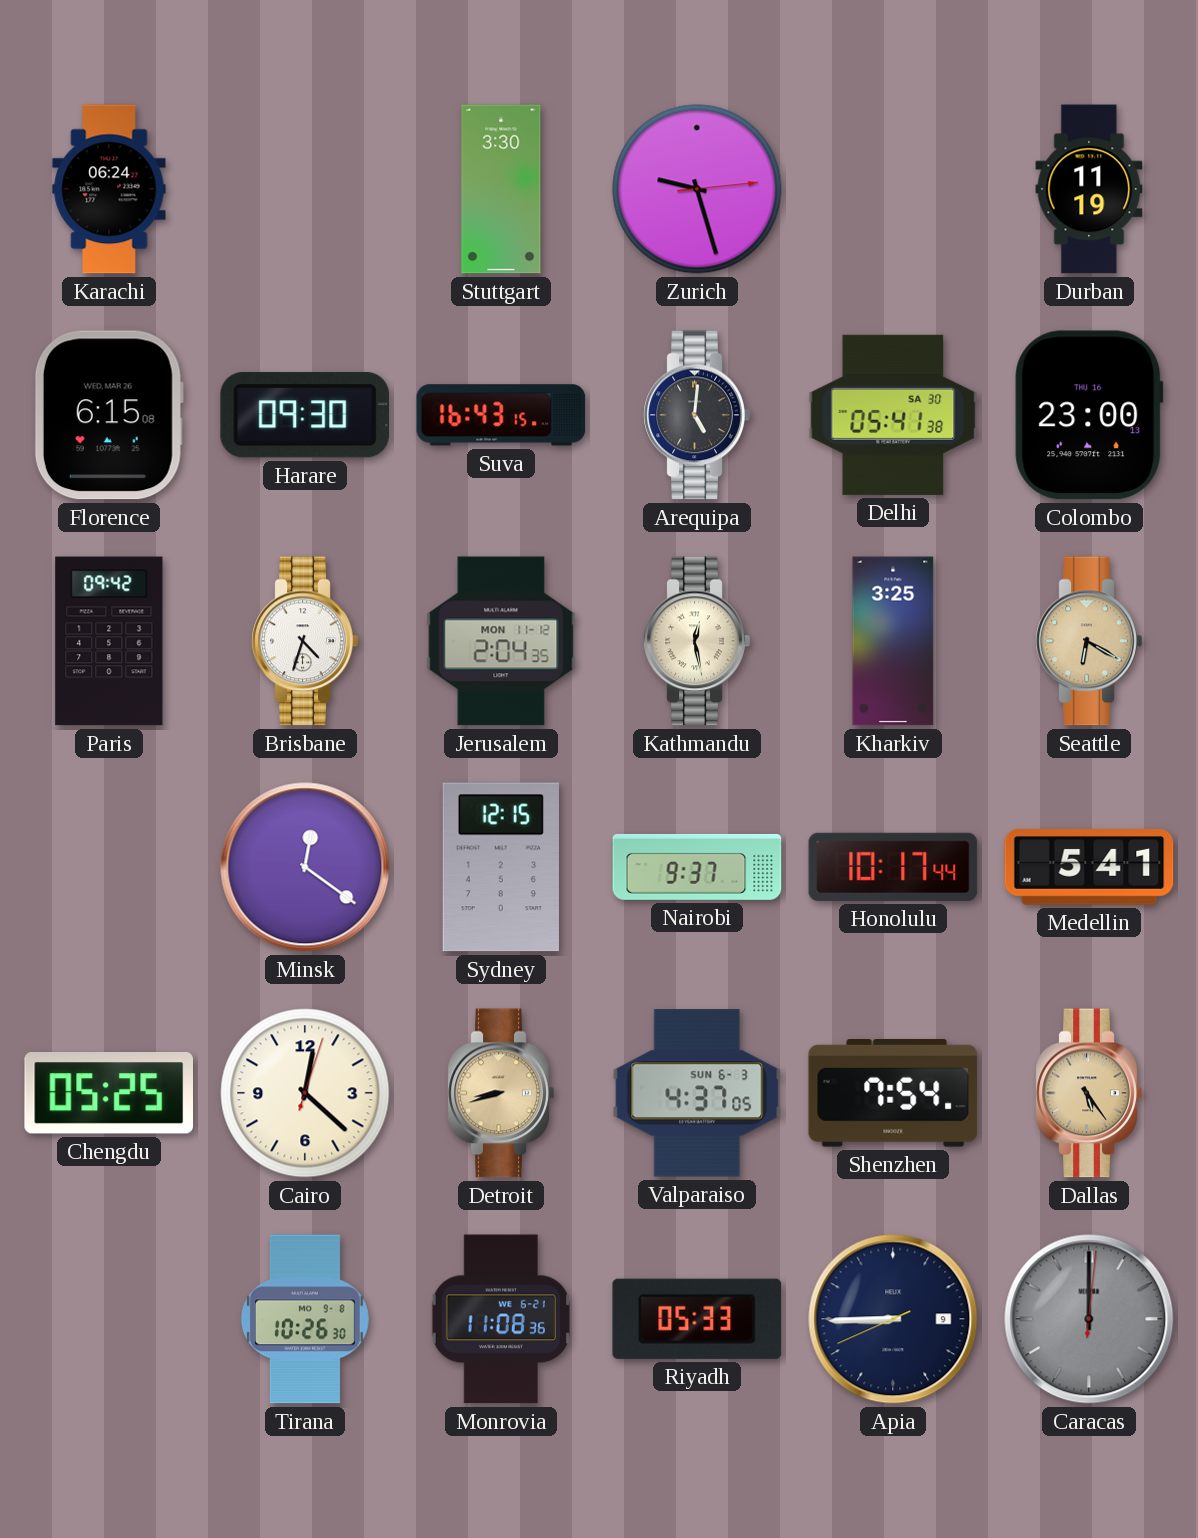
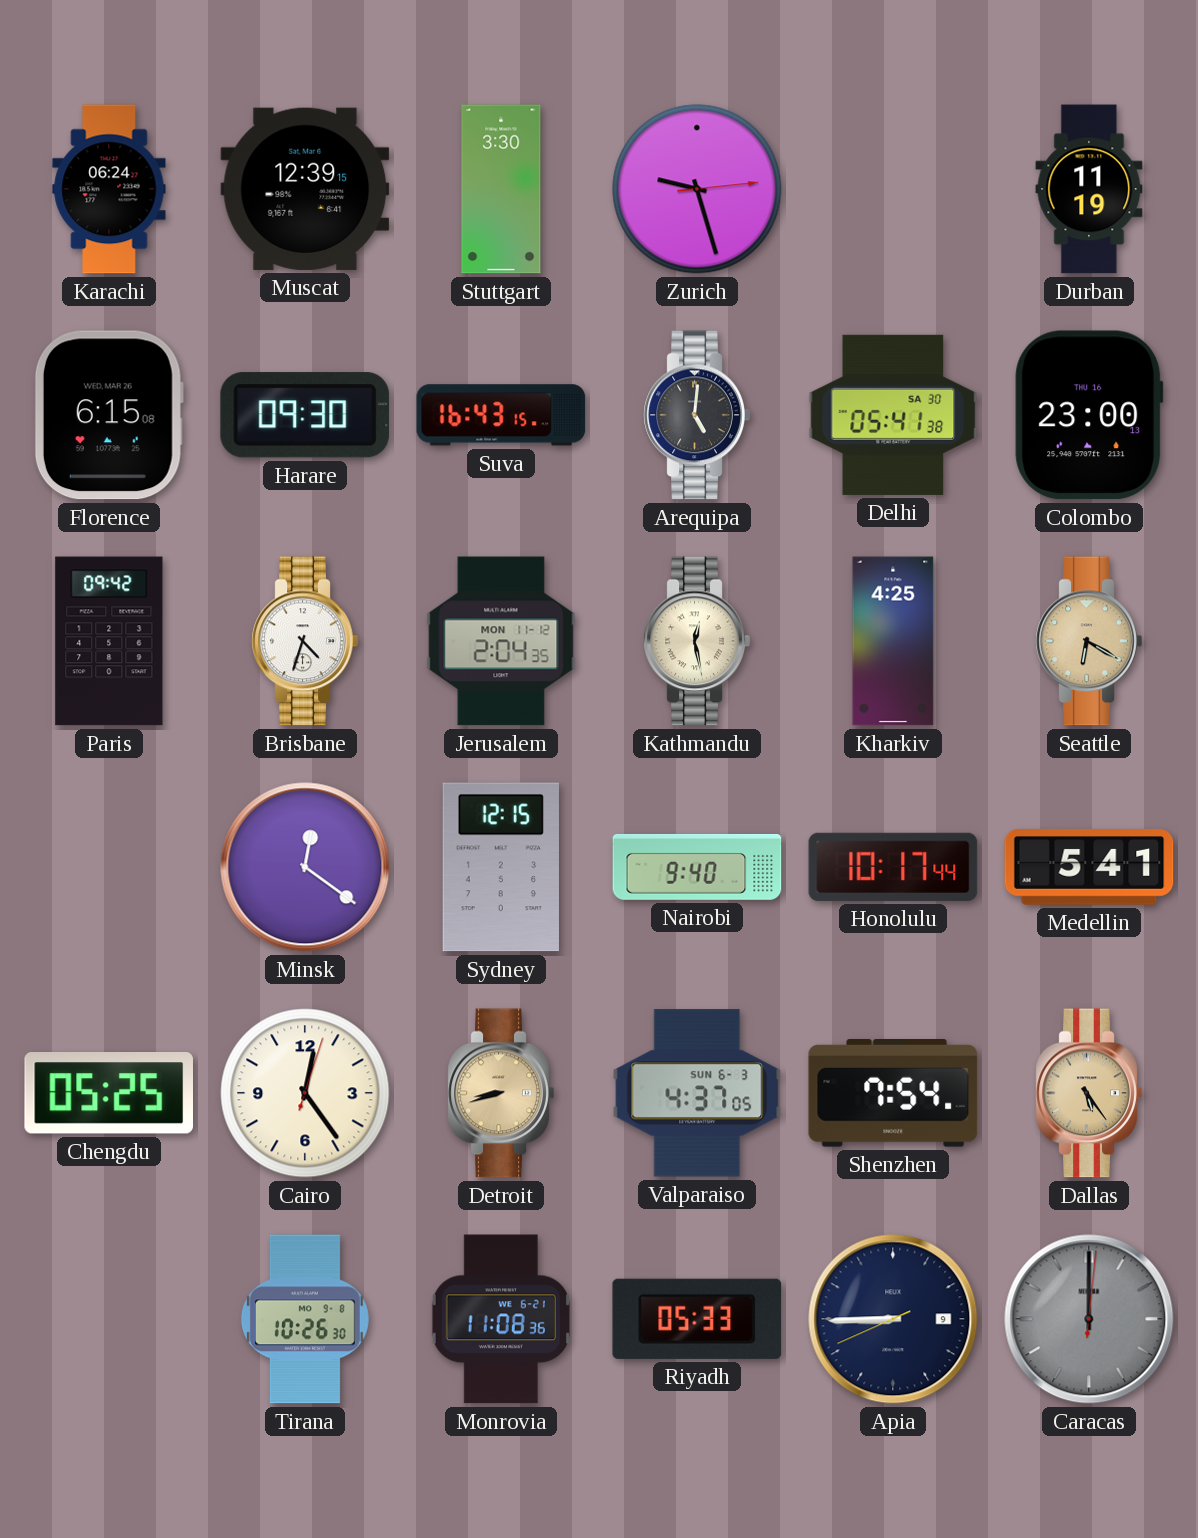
Muscat: none -> 12:39
Kharkiv: 3:25 -> 4:25
Nairobi: 9:37 -> 9:40
Cairo: 12:22 -> 12:24
